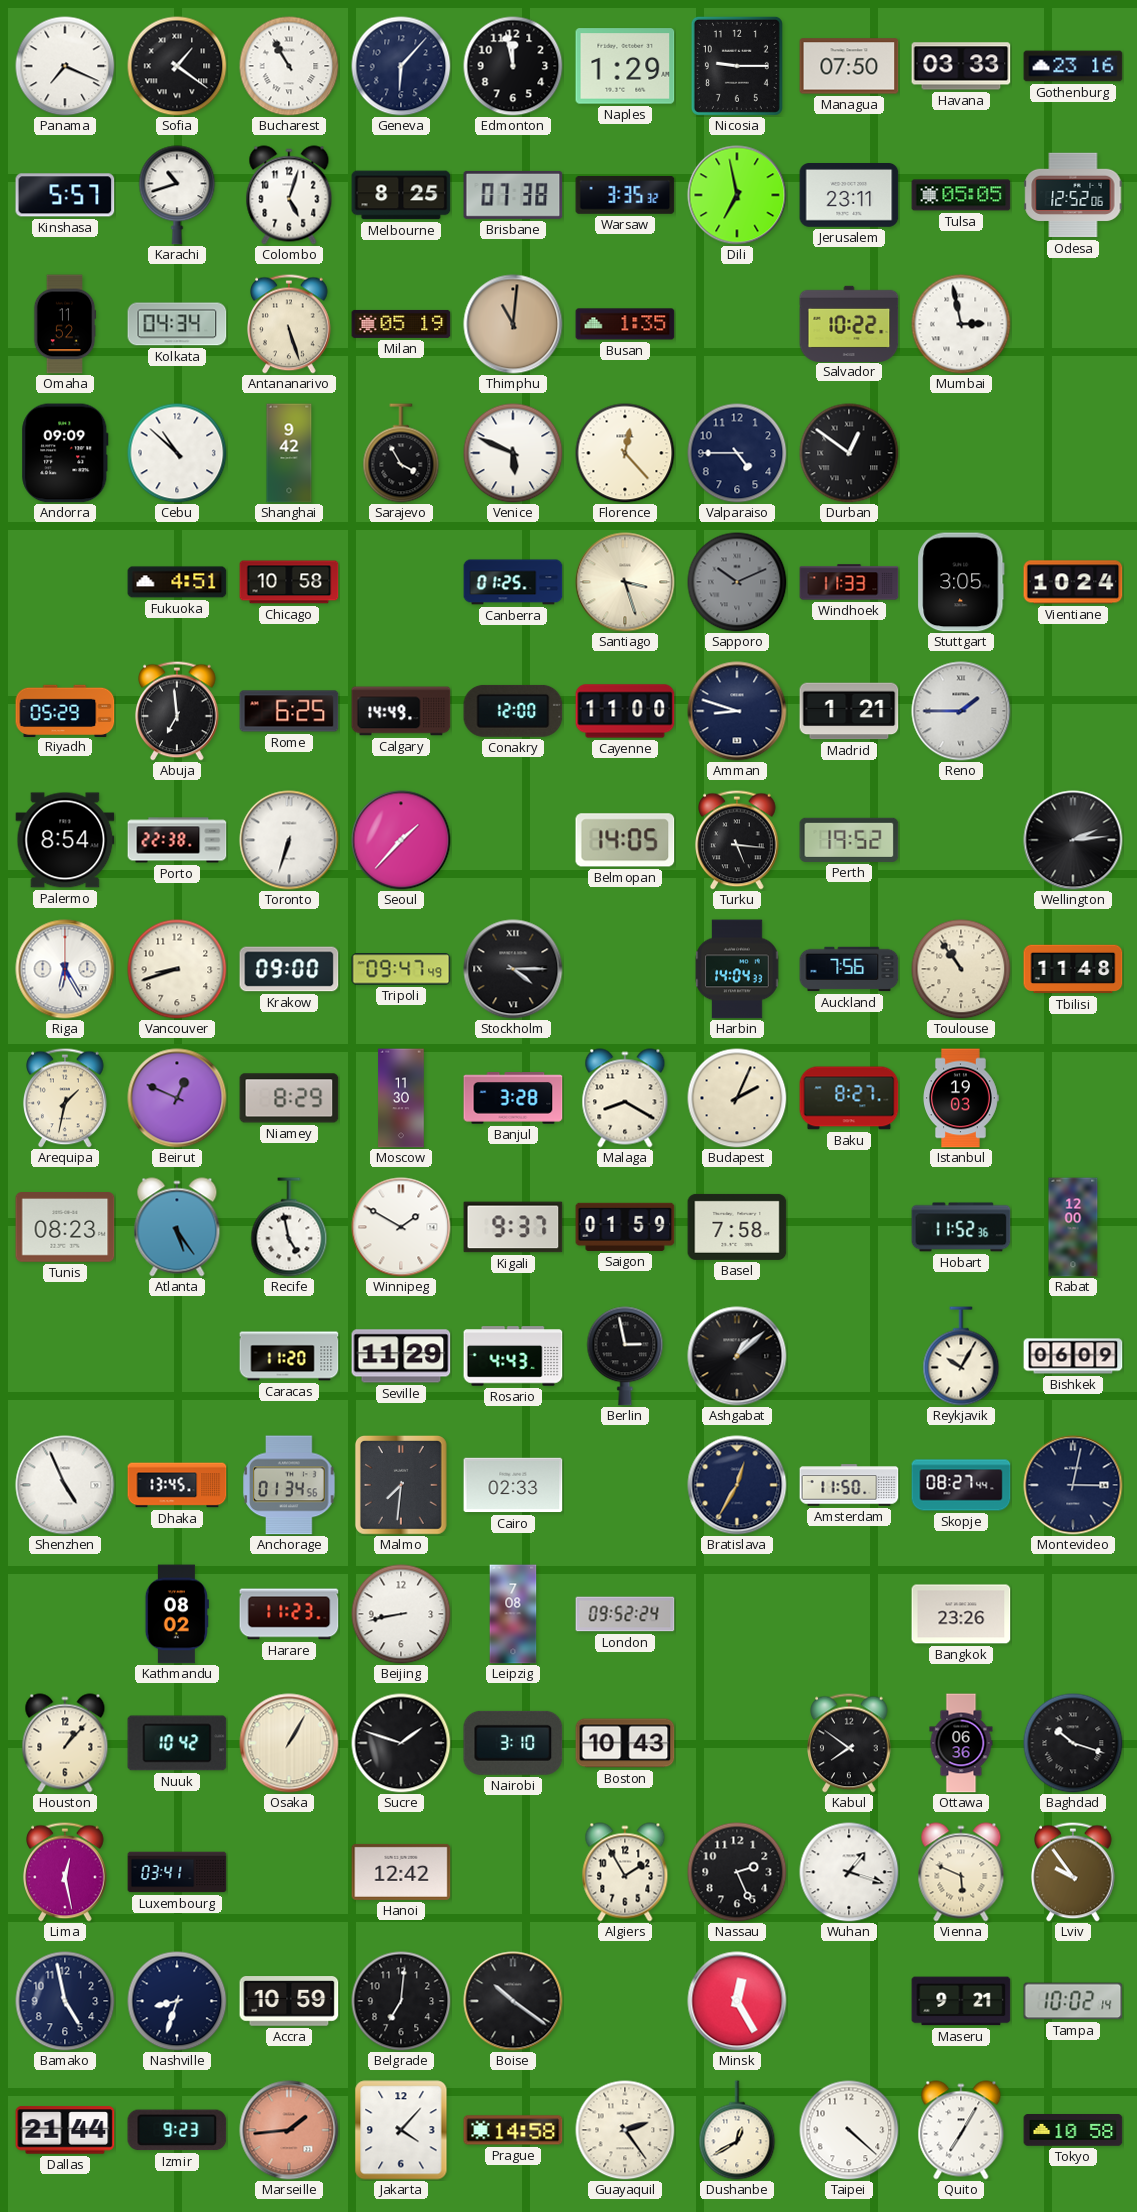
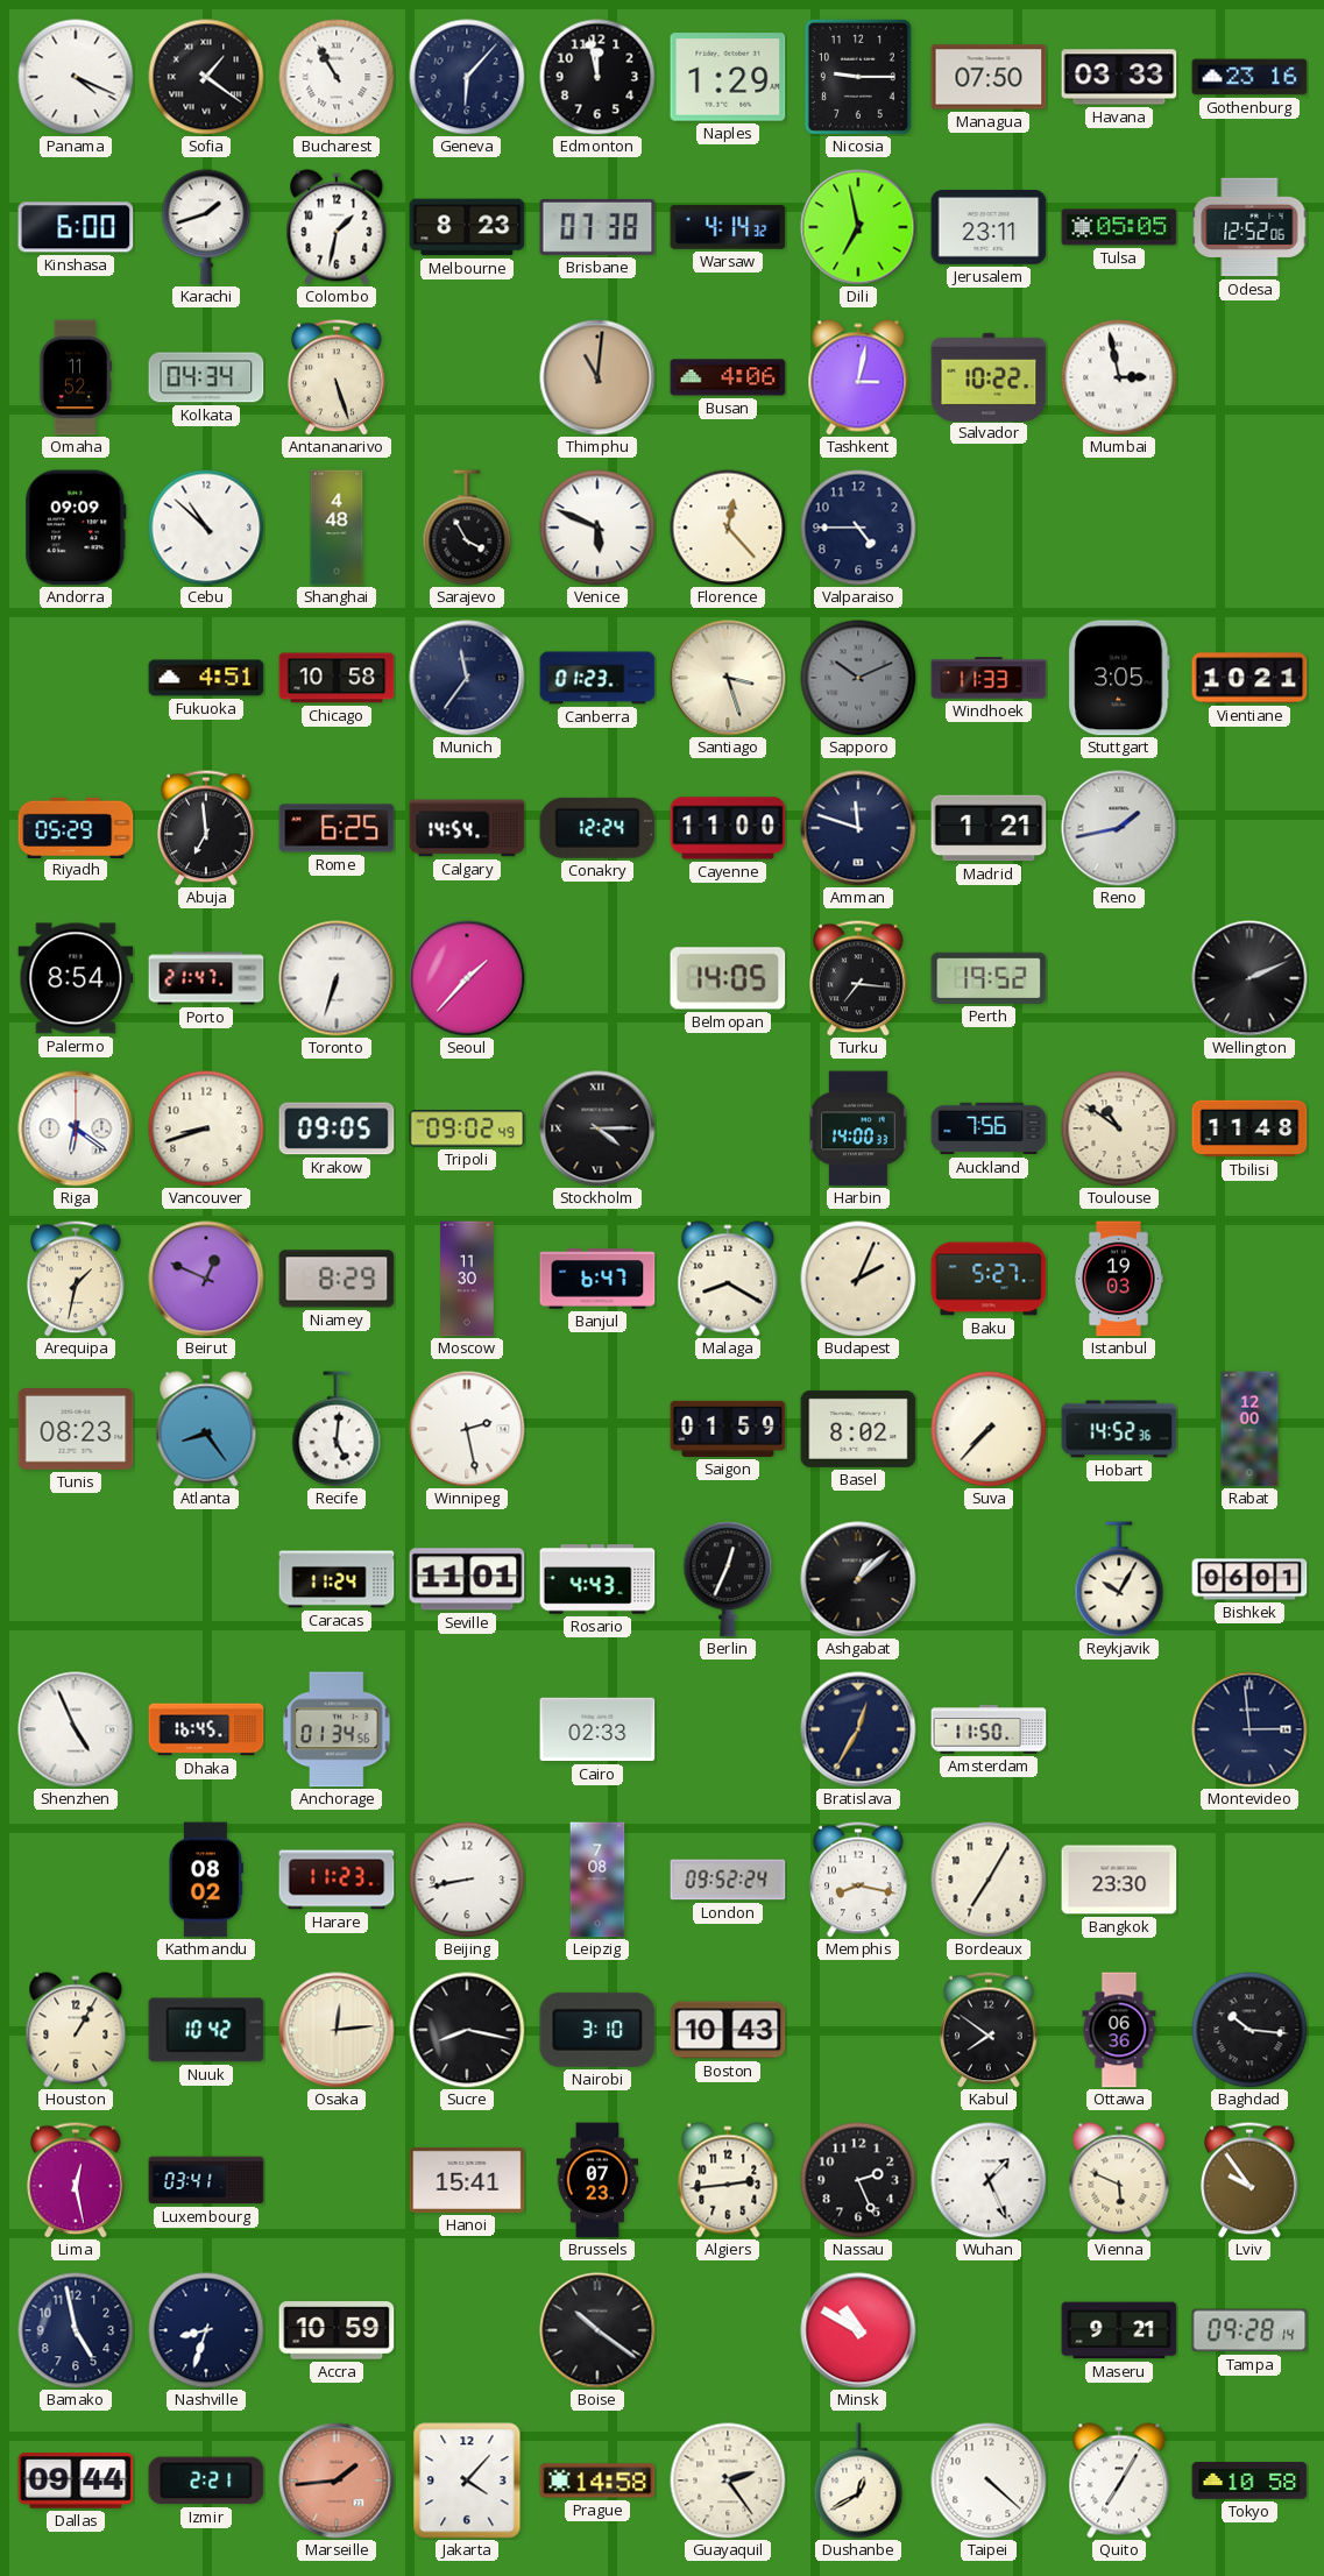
Panama: 7:19 -> 4:19
Kinshasa: 5:57 -> 6:00
Karachi: 10:42 -> 1:42
Colombo: 5:03 -> 1:32
Melbourne: 8:25 -> 8:23
Warsaw: 3:35 -> 4:14
Milan: 05:19 -> none
Busan: 1:35 -> 4:06
Tashkent: none -> 3:02
Shanghai: 9:42 -> 4:48
Durban: 12:51 -> none
Munich: none -> 11:36
Canberra: 01:25 -> 01:23
Vientiane: 10:24 -> 10:21
Calgary: 14:49 -> 14:54
Conakry: 12:00 -> 12:24
Amman: 8:48 -> 11:48
Reno: 1:45 -> 1:43
Porto: 22:38 -> 21:47
Turku: 5:16 -> 7:16
Wellington: 2:14 -> 2:11
Riga: 6:25 -> 6:21
Krakow: 09:00 -> 09:05
Tripoli: 09:47 -> 09:02
Harbin: 14:04 -> 14:00
Toulouse: 10:54 -> 10:51
Banjul: 3:28 -> 6:47
Baku: 8:27 -> 5:27
Atlanta: 5:24 -> 8:24
Recife: 4:58 -> 5:01
Winnipeg: 1:50 -> 2:28
Kigali: 9:37 -> none
Basel: 7:58 -> 8:02
Suva: none -> 7:37
Hobart: 11:52 -> 14:52
Caracas: 11:20 -> 11:24
Seville: 11:29 -> 11:01
Berlin: 2:58 -> 12:34
Bishkek: 06:09 -> 06:01
Dhaka: 13:45 -> 16:45
Malmo: 7:31 -> none
Skopje: 08:27 -> none
Montevideo: 3:02 -> 2:59
Memphis: none -> 8:17
Bordeaux: none -> 7:05
Bangkok: 23:26 -> 23:30
Houston: 1:07 -> 1:05
Osaka: 1:05 -> 12:14
Sucre: 1:48 -> 8:17
Baghdad: 10:18 -> 10:16
Hanoi: 12:42 -> 15:41
Brussels: none -> 07:23
Algiers: 1:55 -> 2:44
Wuhan: 1:18 -> 1:26
Belgrade: 7:01 -> none
Minsk: 12:25 -> 10:50
Tampa: 10:02 -> 09:28
Dallas: 21:44 -> 09:44
Izmir: 9:23 -> 2:21
